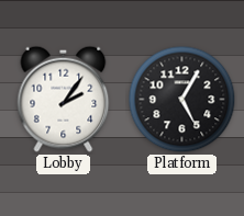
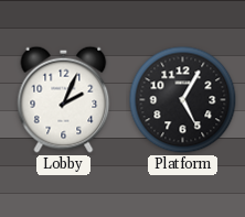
Lobby: 2:06 -> 2:04
